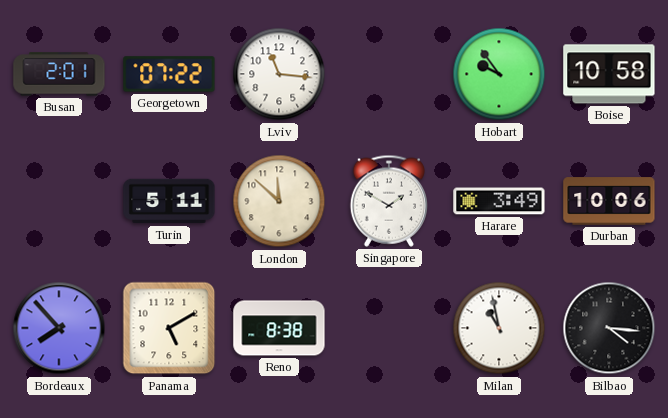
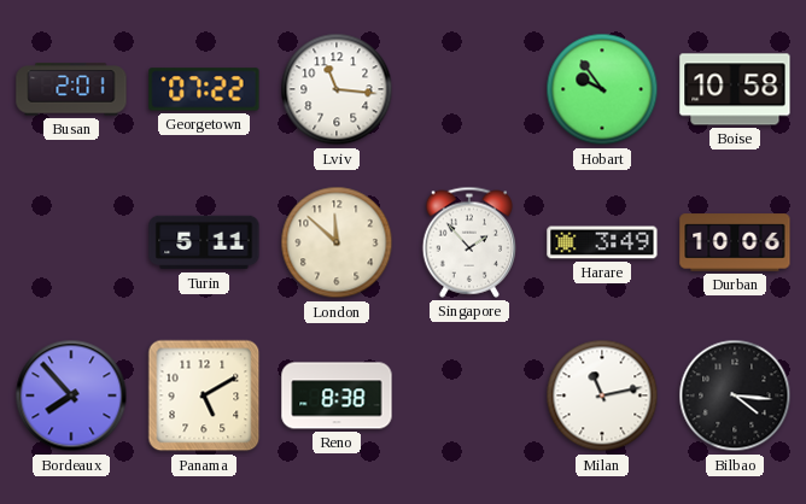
Singapore: 1:50 -> 1:53
Milan: 10:58 -> 11:13
